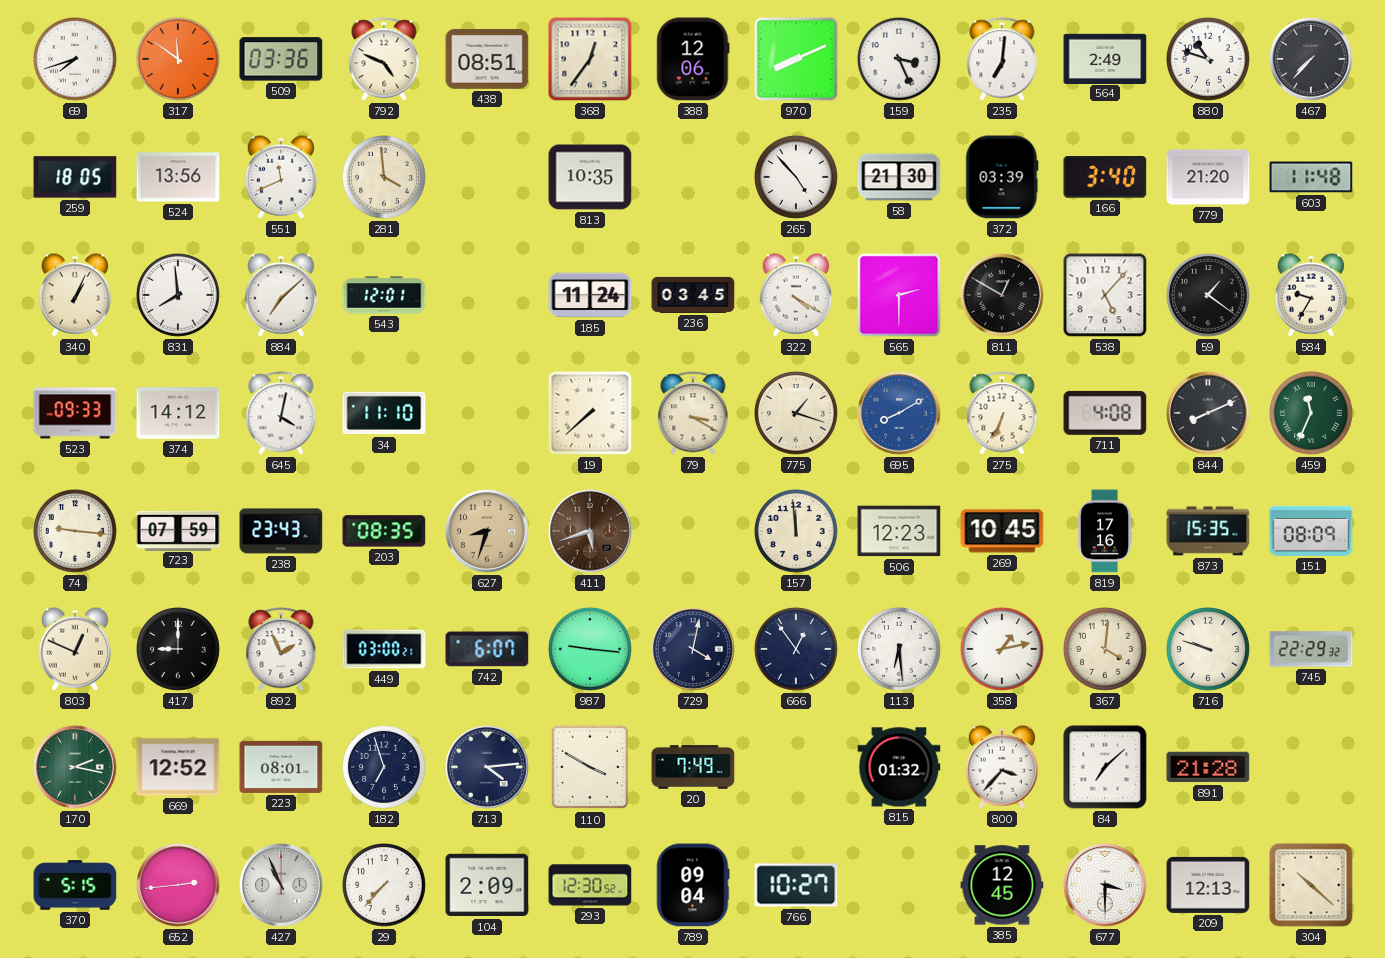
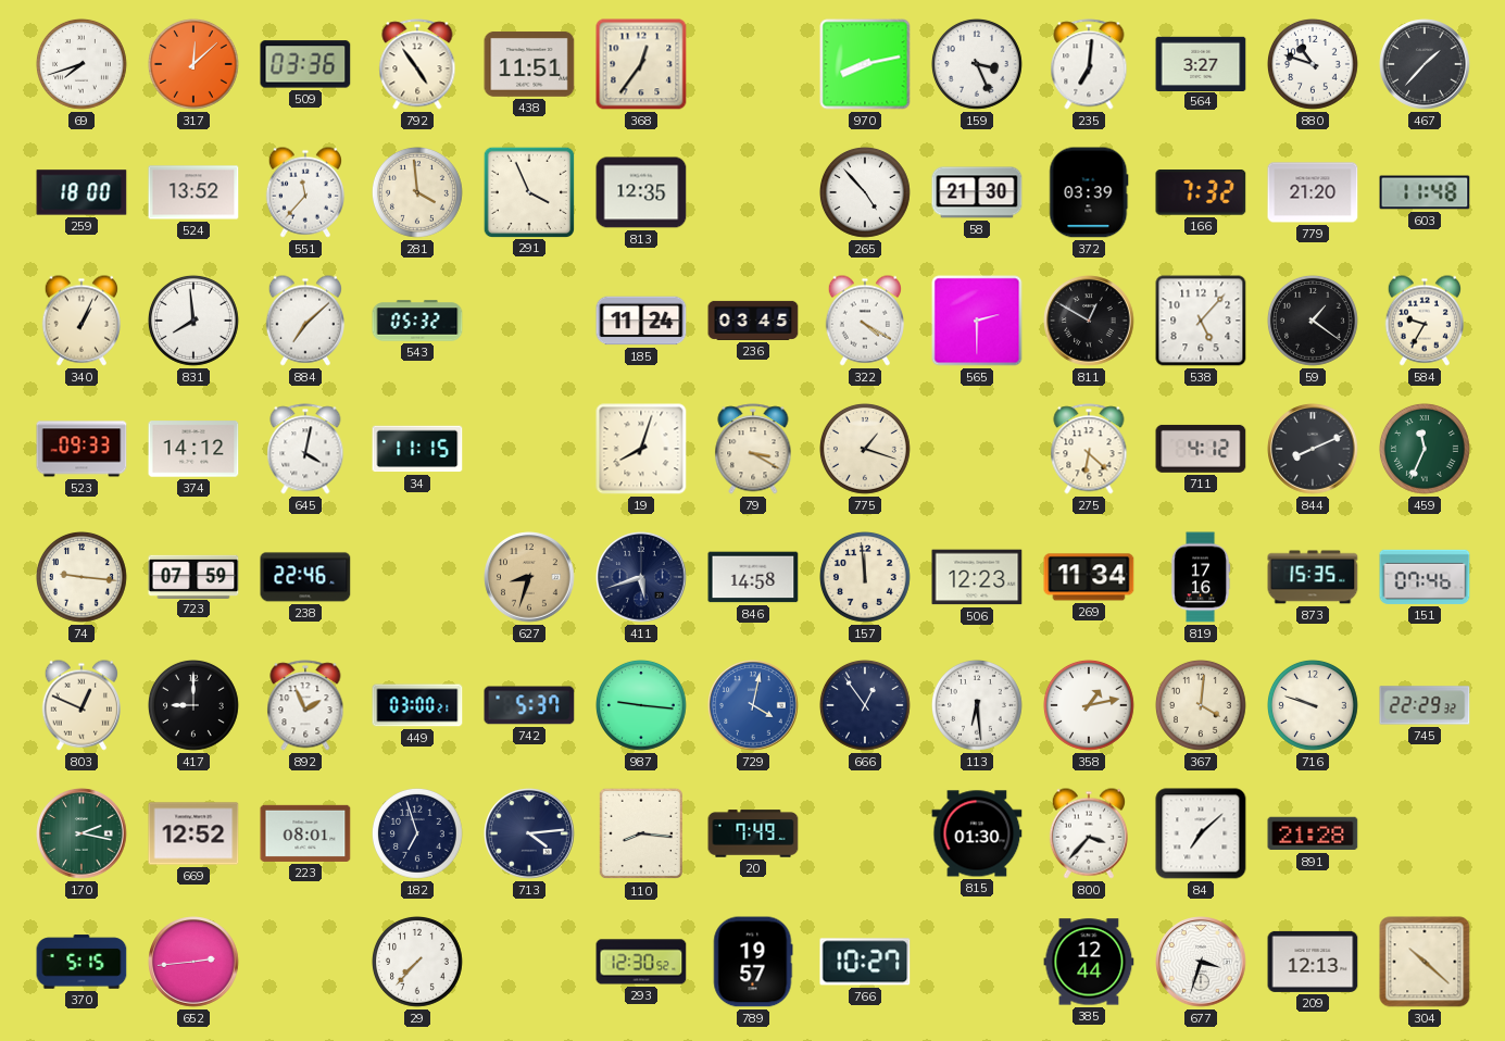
317: 11:51 -> 12:08
792: 4:49 -> 4:54
438: 08:51 -> 11:51
388: 12:06 -> none
970: 8:11 -> 8:13
564: 2:49 -> 3:27
467: 7:37 -> 1:37
259: 18:05 -> 18:00
524: 13:56 -> 13:52
551: 11:41 -> 11:37
291: none -> 3:56
813: 10:35 -> 12:35
166: 3:40 -> 7:32
543: 12:01 -> 05:32
34: 11:10 -> 11:15
19: 7:38 -> 8:03
695: 8:10 -> none
275: 6:34 -> 6:22
711: 4:08 -> 4:12
238: 23:43 -> 22:46
203: 08:35 -> none
411 dial: brown -> navy
846: none -> 14:58
269: 10:45 -> 11:34
151: 08:09 -> 07:46
742: 6:07 -> 5:37
729 dial: navy -> blue
110: 3:50 -> 8:16
815: 01:32 -> 01:30
427: 10:56 -> none
104: 2:09 -> none
789: 09:04 -> 19:57
385: 12:45 -> 12:44
677: 3:30 -> 3:33
